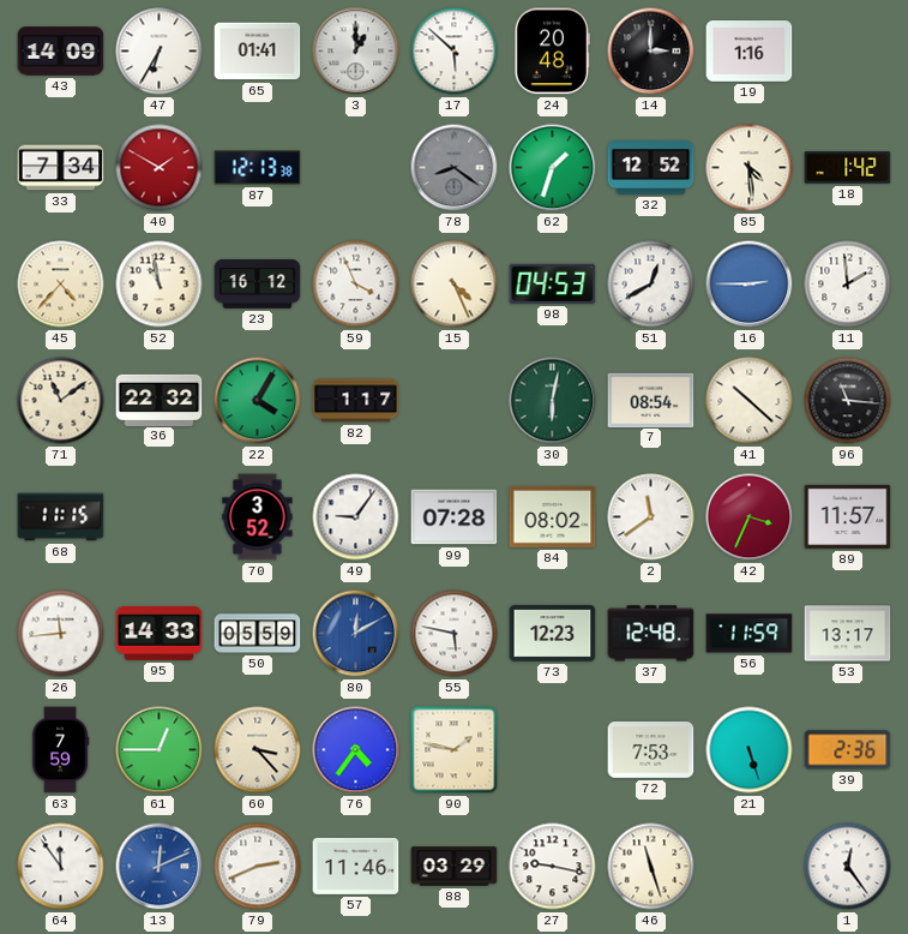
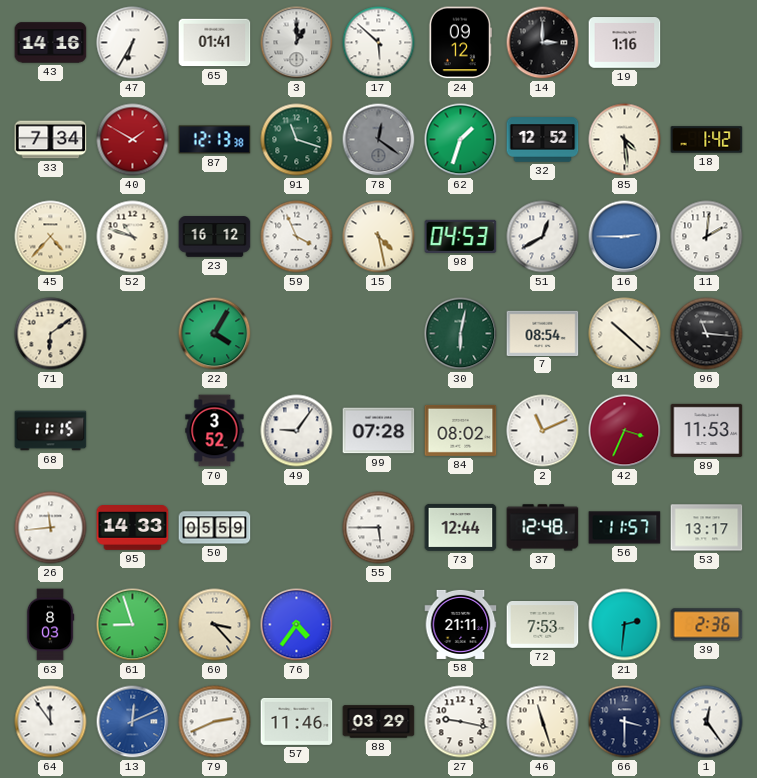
43: 14:09 -> 14:16
24: 20:48 -> 09:12
91: none -> 11:18
78: 8:21 -> 12:21
52: 10:58 -> 10:48
15: 4:26 -> 4:28
11: 1:59 -> 2:01
71: 11:09 -> 6:09
36: 22:32 -> none
82: 1:17 -> none
2: 11:39 -> 11:11
89: 11:57 -> 11:53
80: 12:10 -> none
55: 5:47 -> 5:45
73: 12:23 -> 12:44
56: 11:59 -> 11:57
63: 7:59 -> 8:03
61: 12:45 -> 8:57
90: 1:47 -> none
58: none -> 21:11
21: 5:27 -> 2:31
66: none -> 3:30
